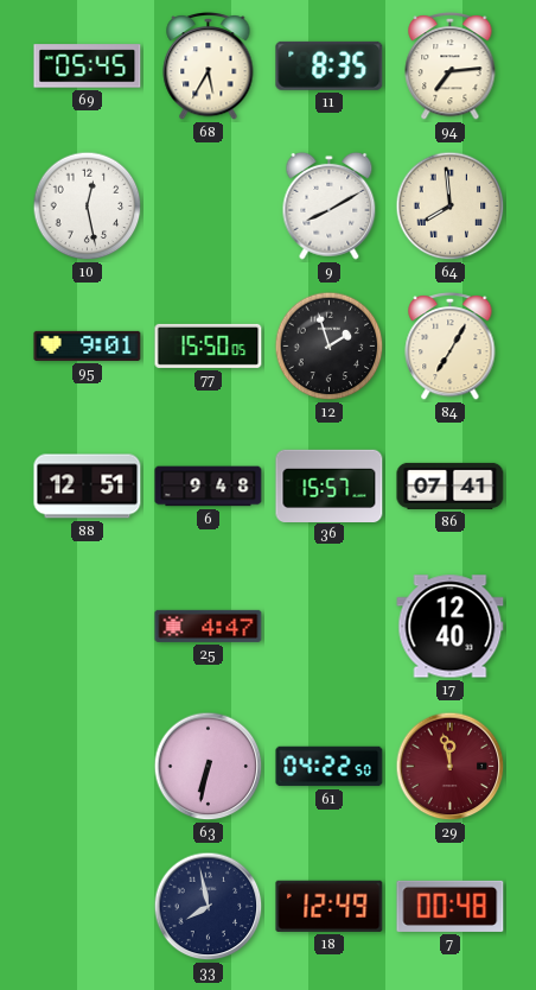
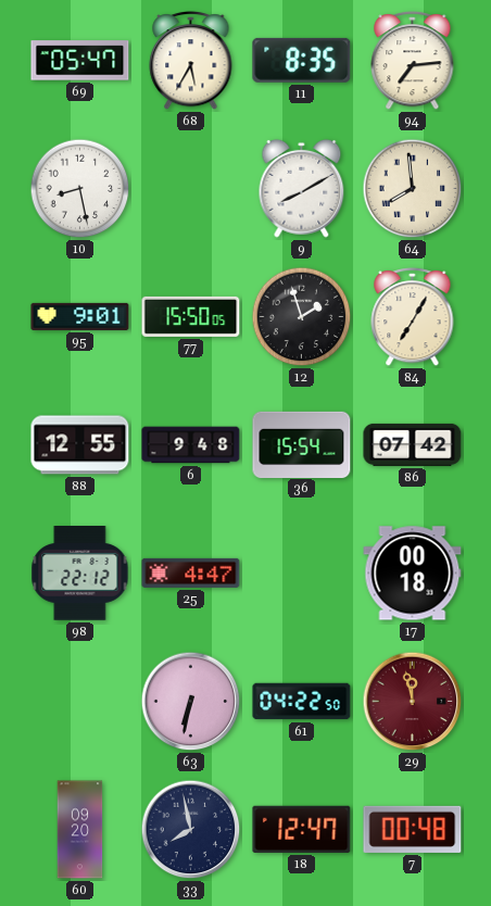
69: 05:45 -> 05:47
10: 12:28 -> 8:28
88: 12:51 -> 12:55
36: 15:57 -> 15:54
86: 07:41 -> 07:42
98: none -> 22:12
17: 12:40 -> 00:18
60: none -> 09:20
18: 12:49 -> 12:47
